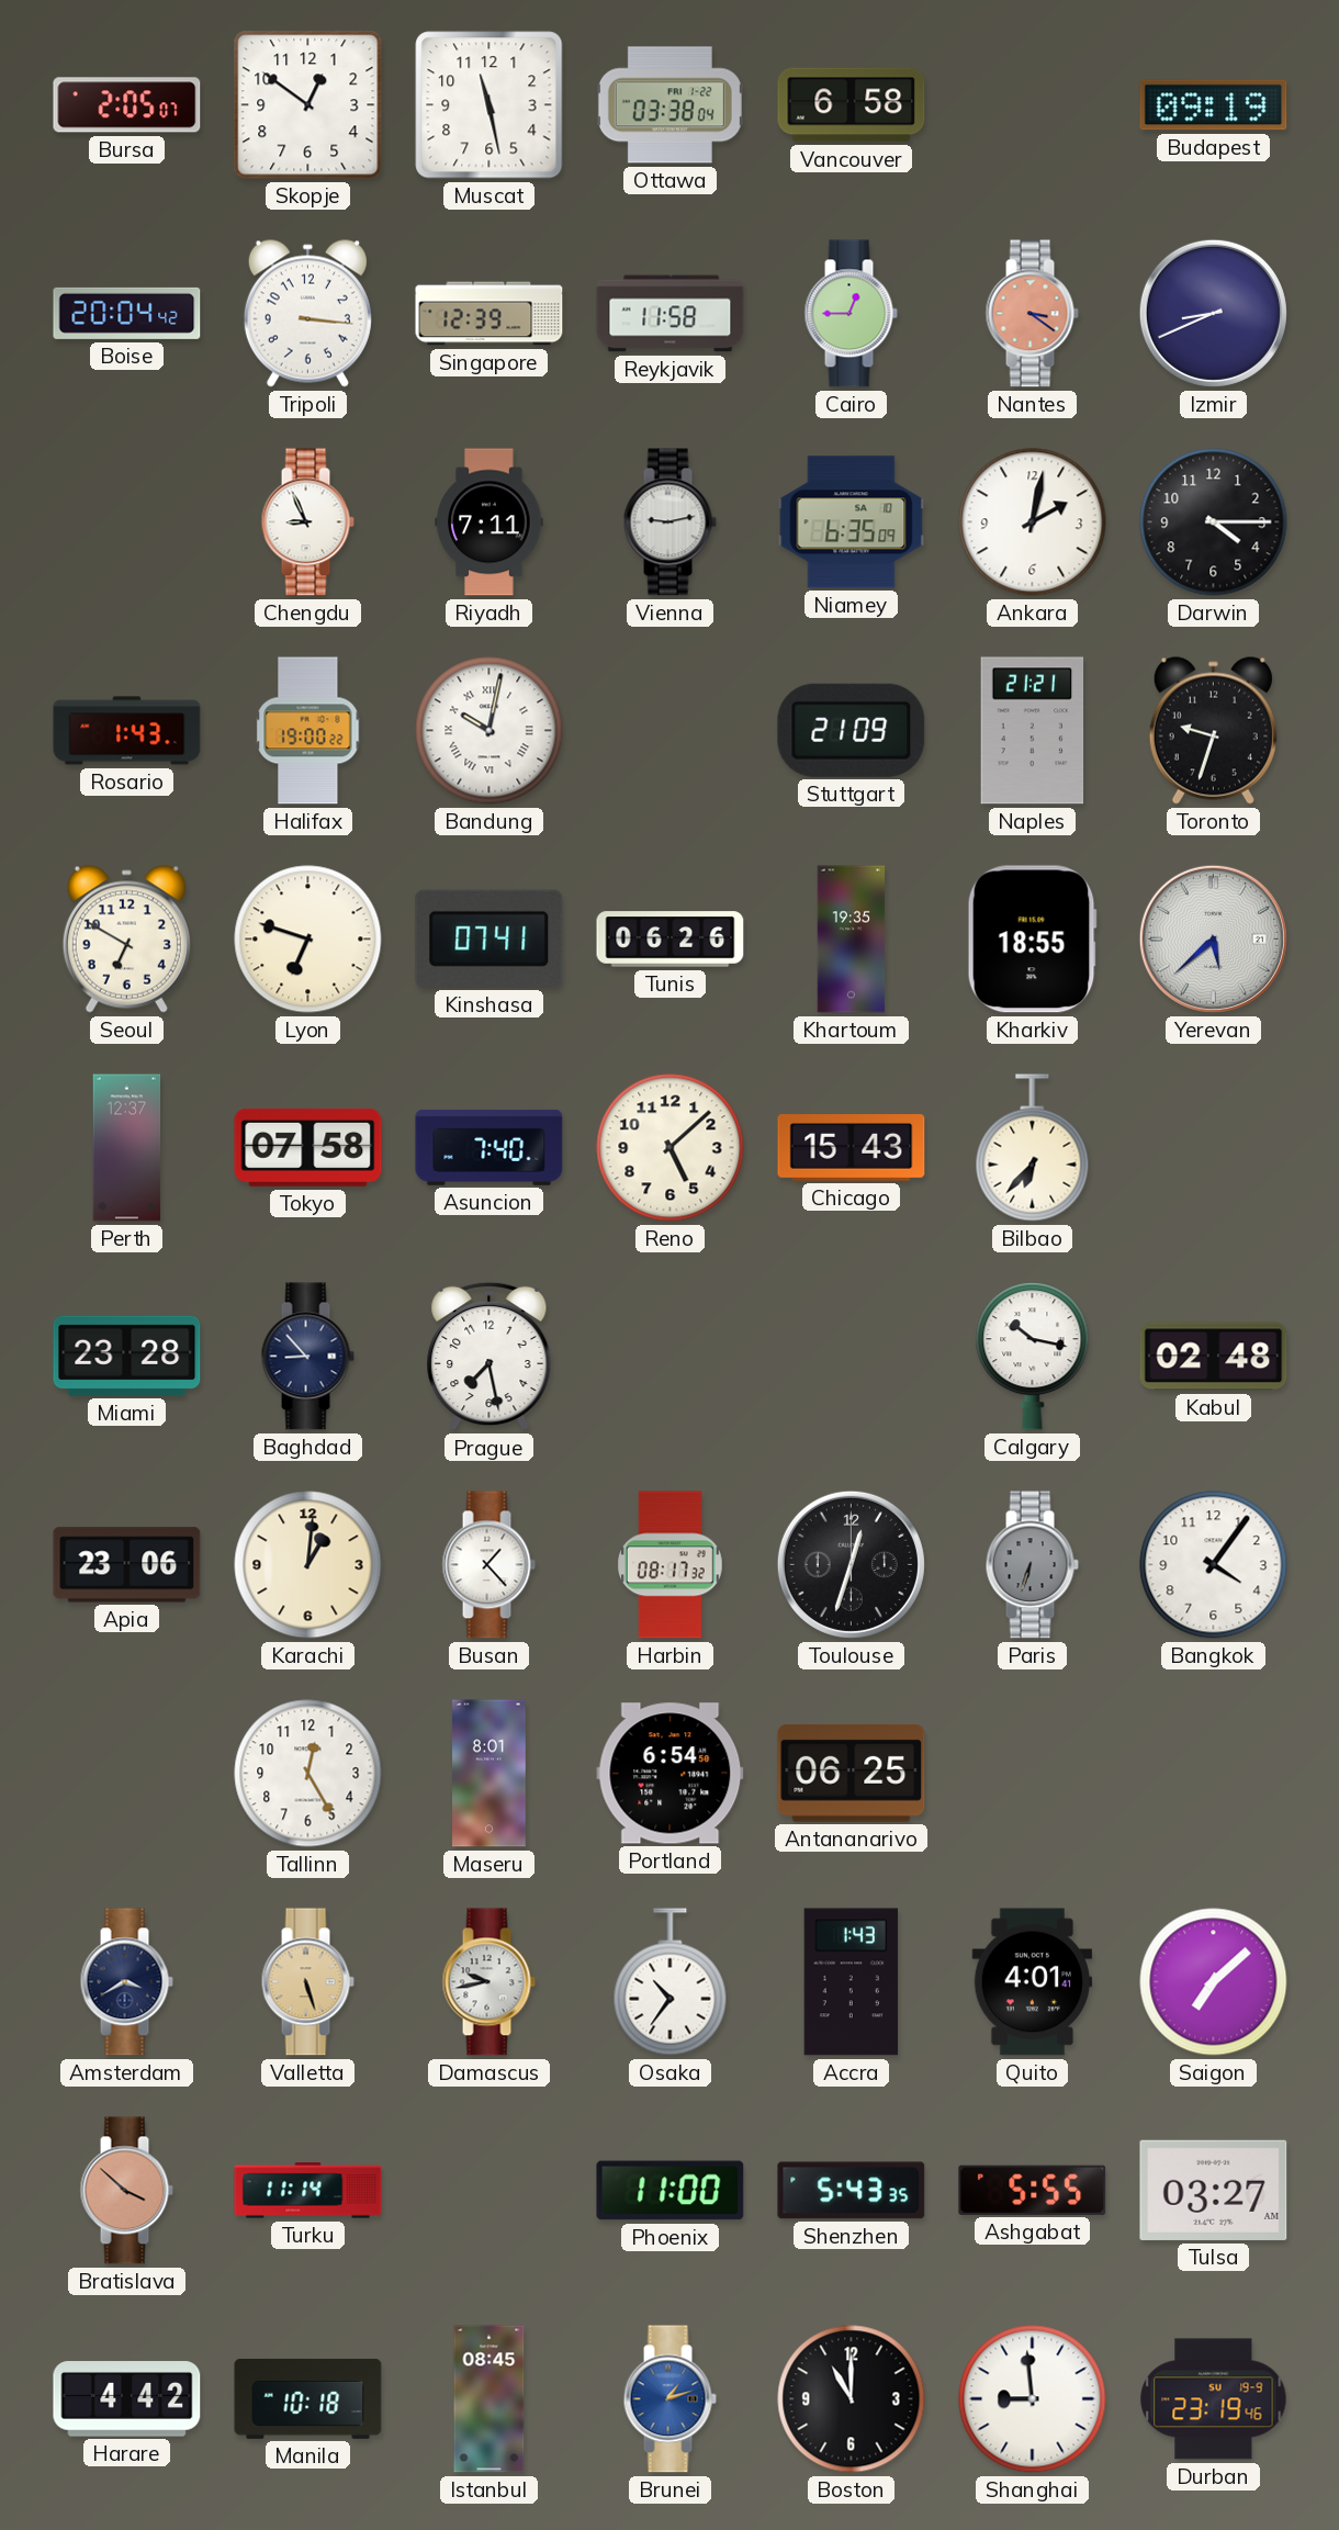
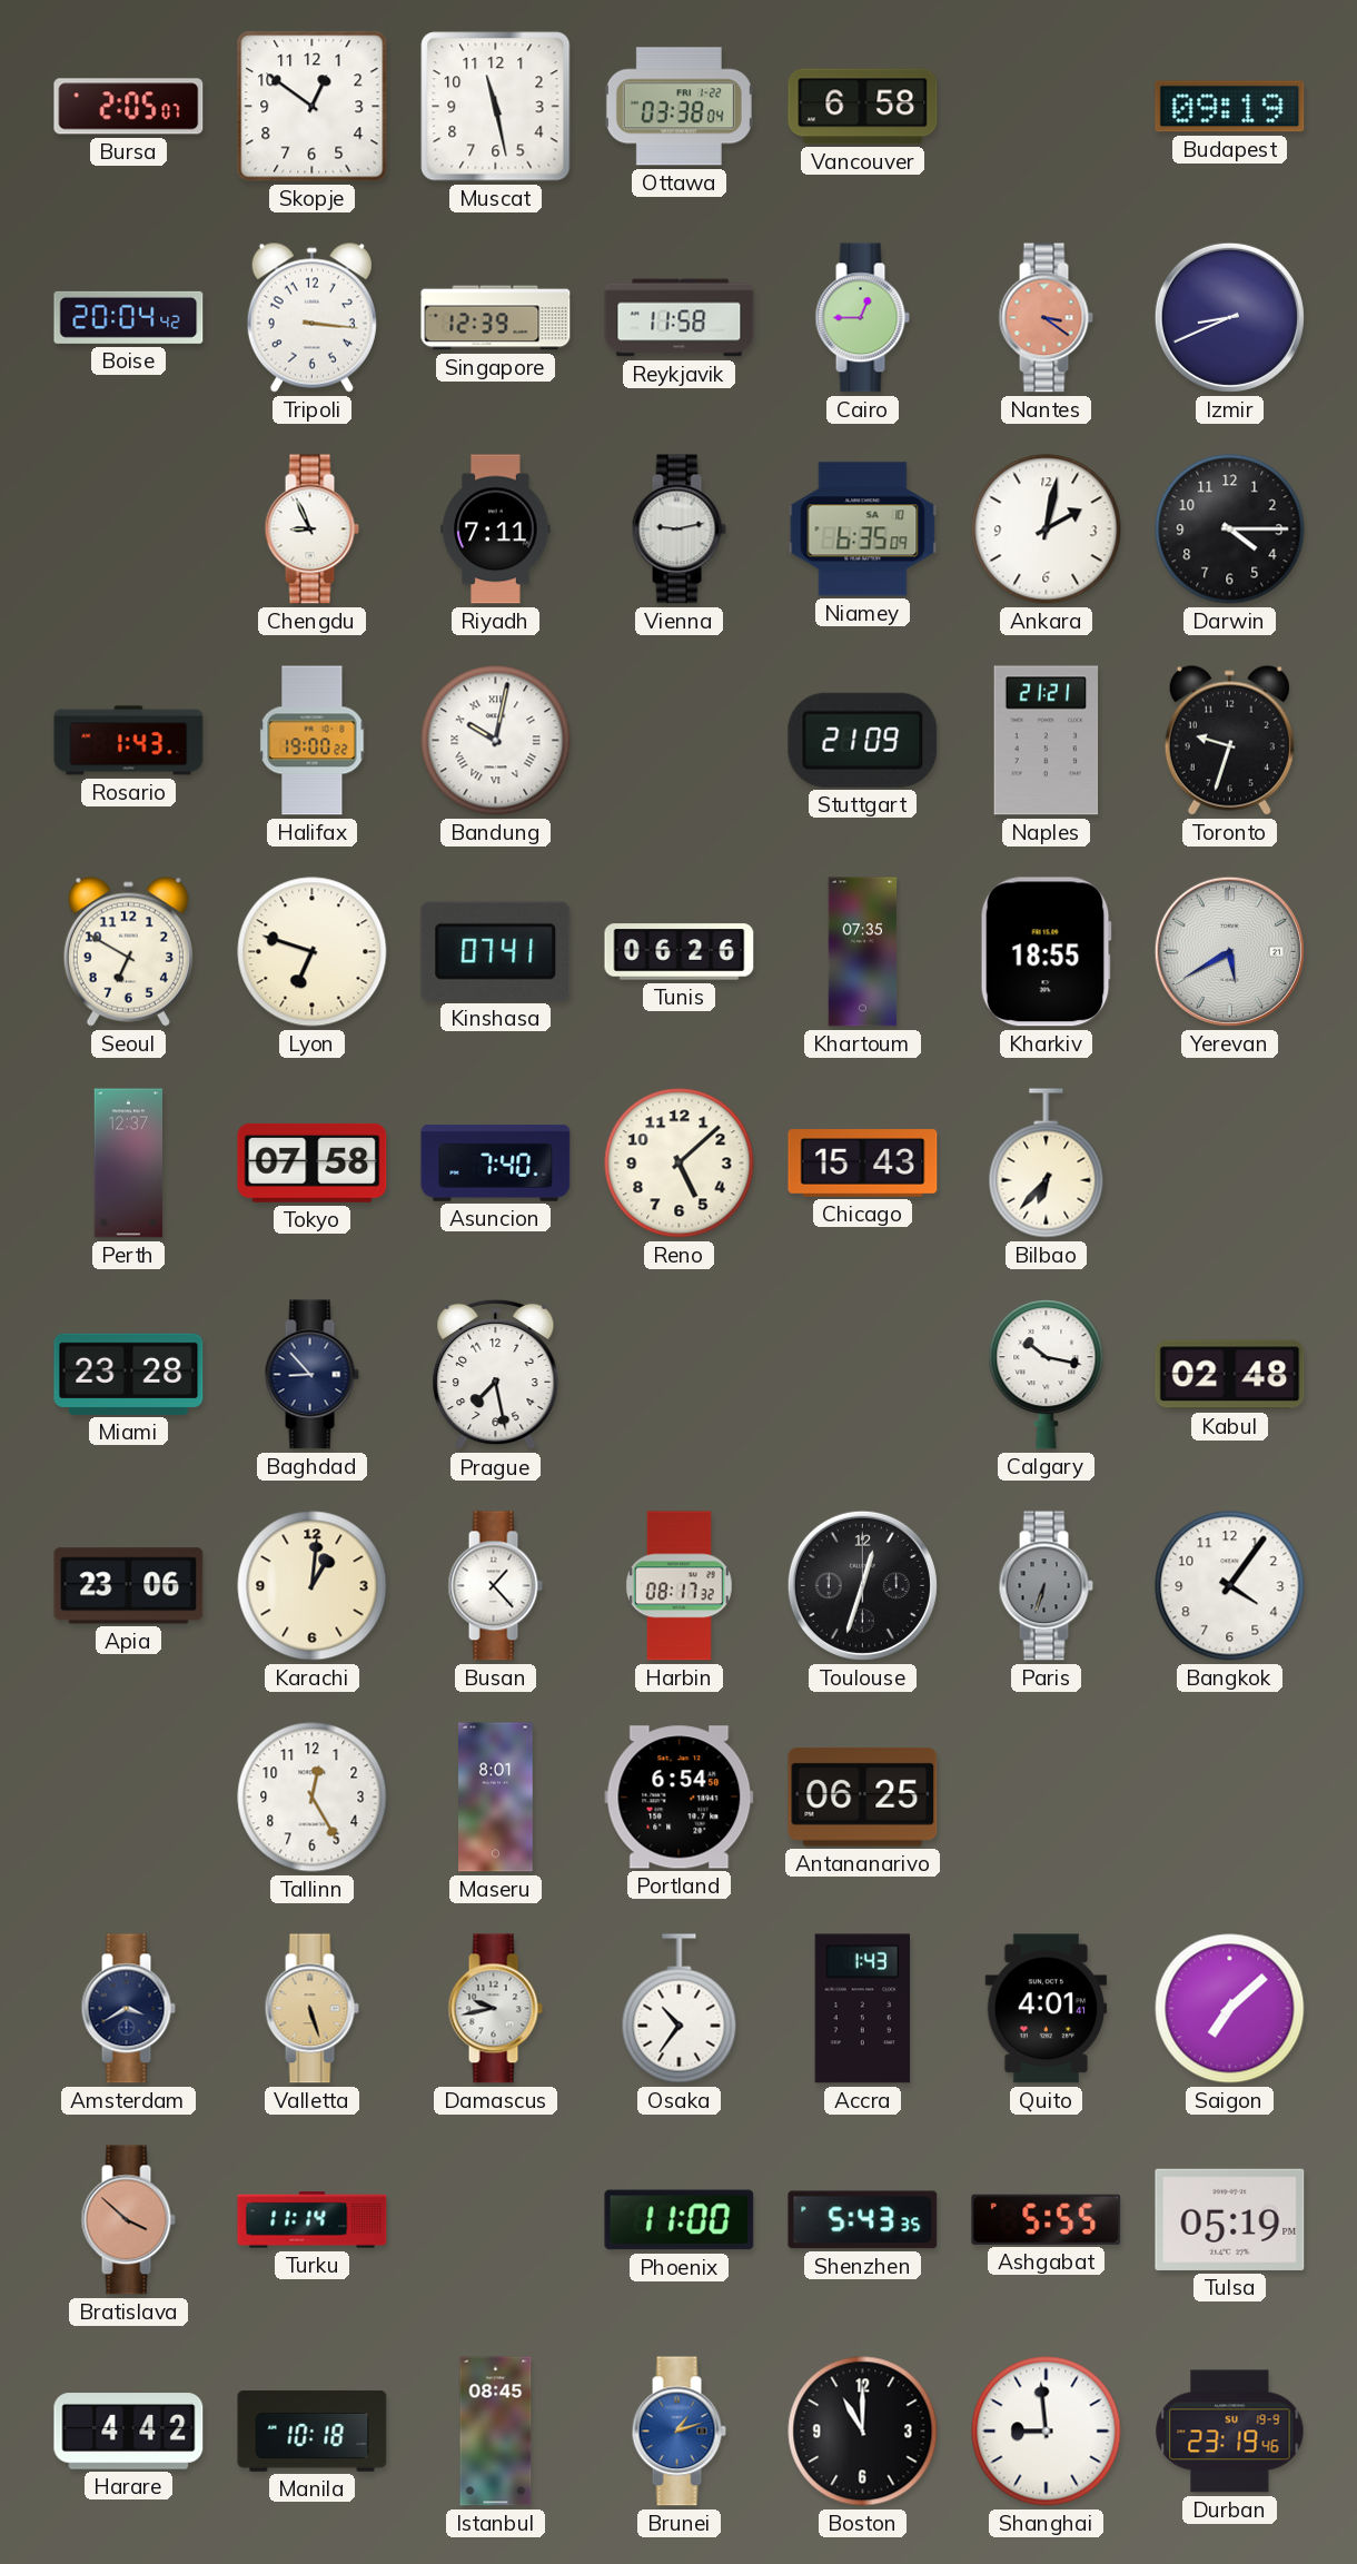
Khartoum: 19:35 -> 07:35
Yerevan: 5:38 -> 5:40
Tulsa: 03:27 -> 05:19
